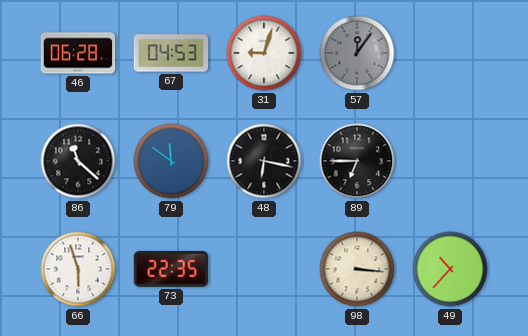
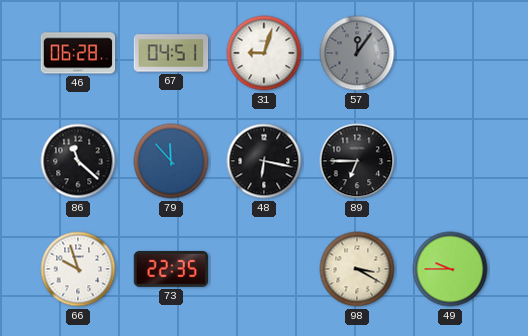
67: 04:53 -> 04:51
79: 11:51 -> 11:53
66: 5:57 -> 9:57
98: 3:16 -> 3:20
49: 10:37 -> 9:45
